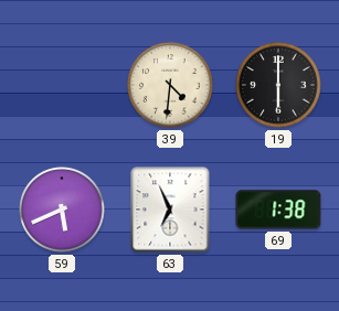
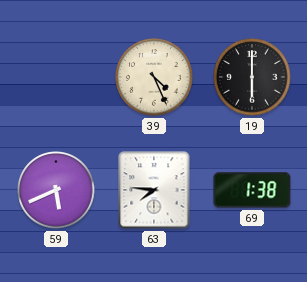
39: 4:31 -> 4:26
63: 6:56 -> 7:46
